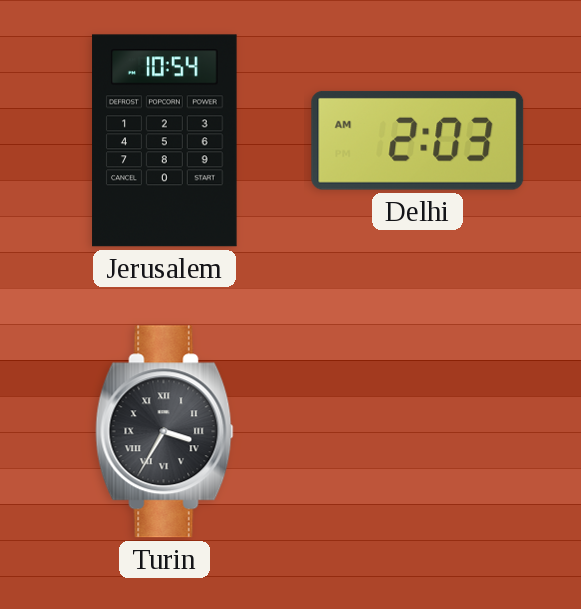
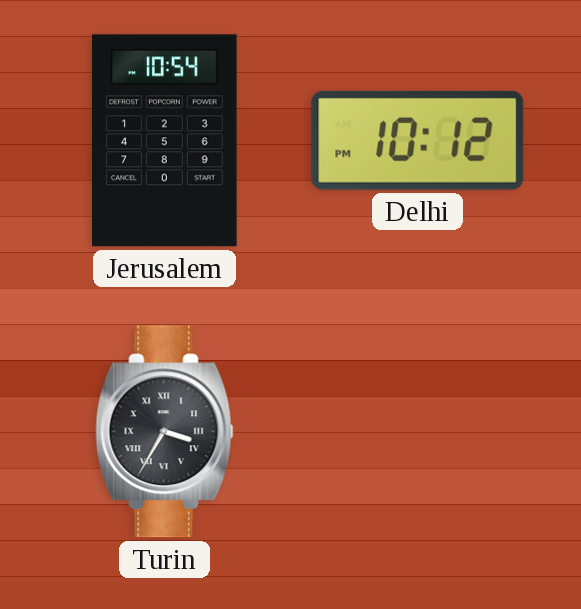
Delhi: 2:03 -> 10:12
